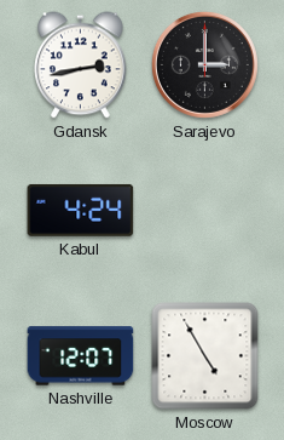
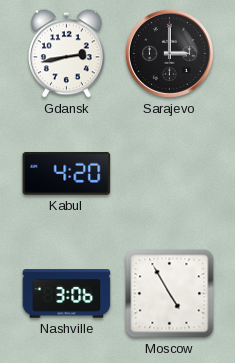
Kabul: 4:24 -> 4:20
Nashville: 12:07 -> 3:06
